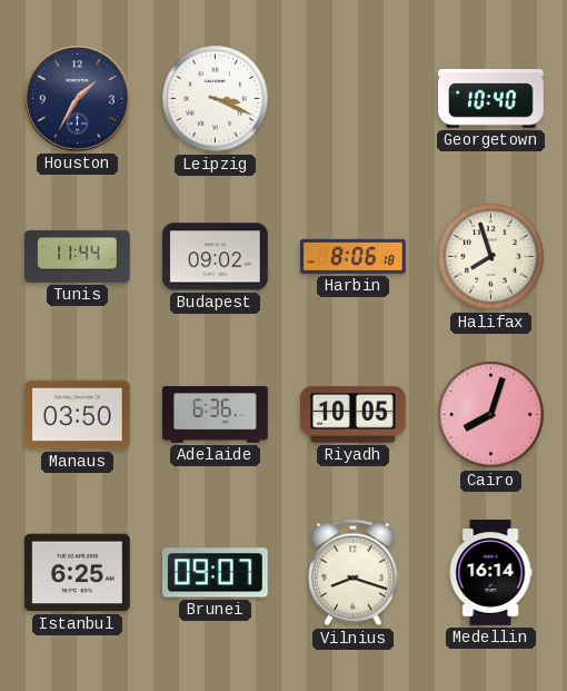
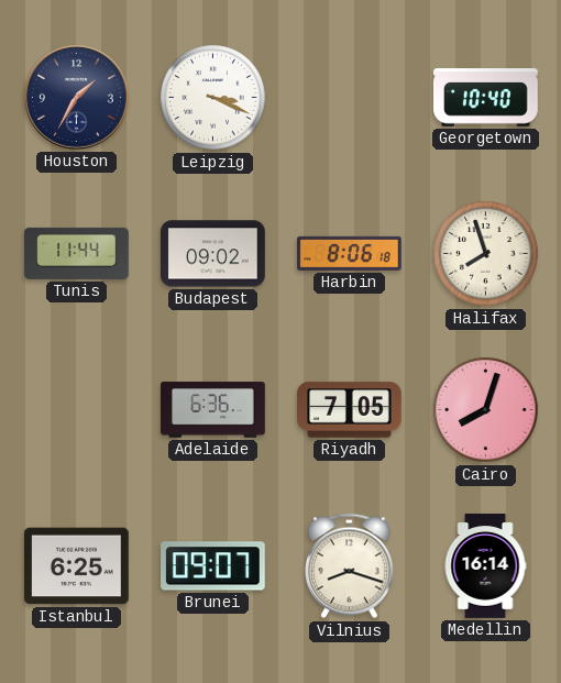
Manaus: 03:50 -> none
Riyadh: 10:05 -> 7:05
